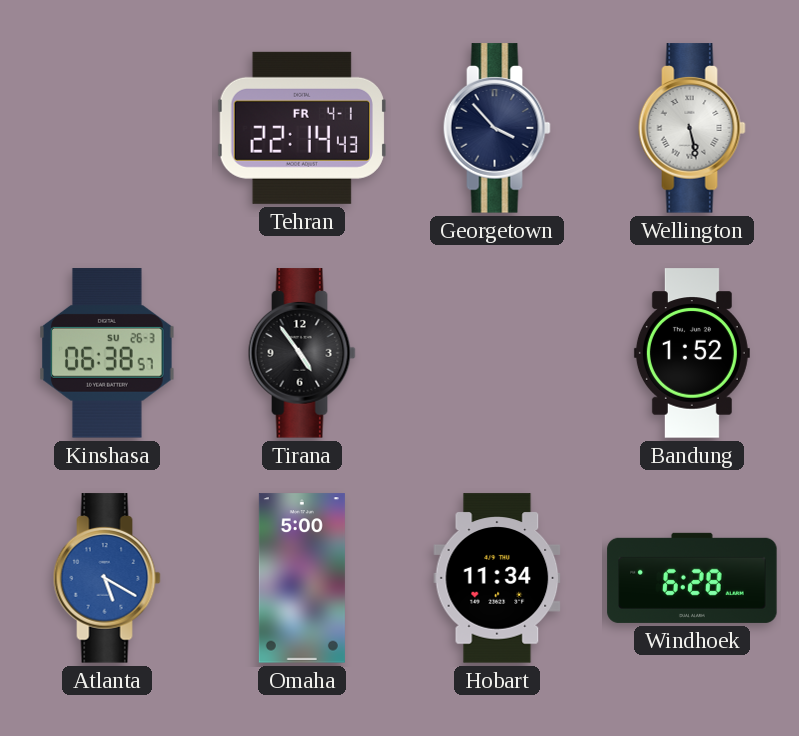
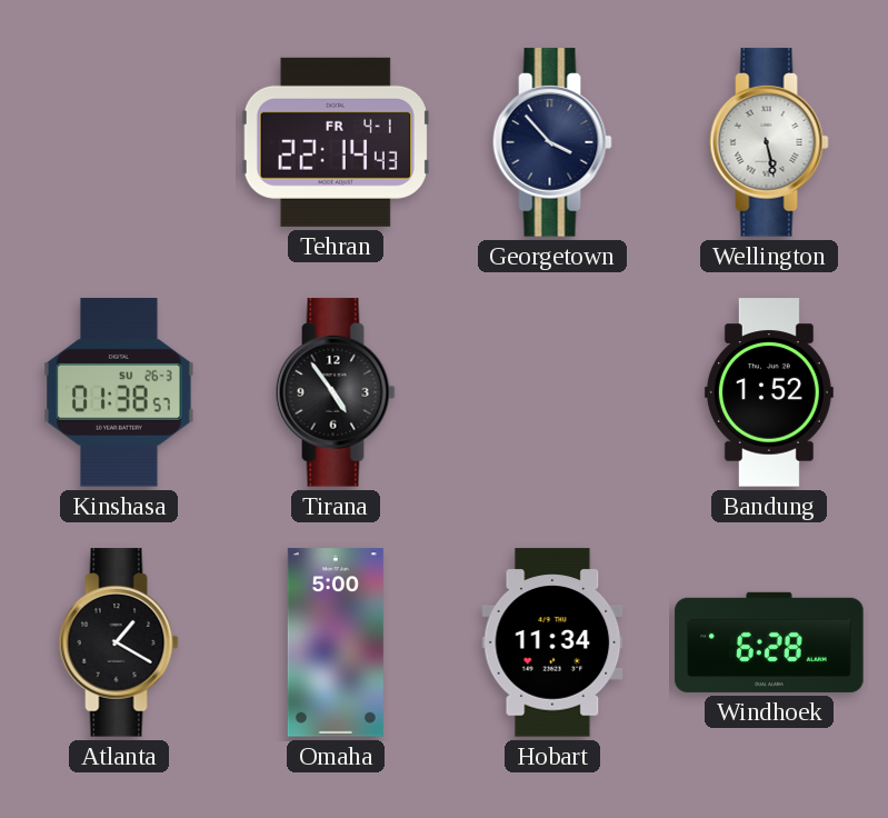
Kinshasa: 06:38 -> 01:38
Atlanta: 5:20 -> 1:20
Atlanta dial: blue -> black
